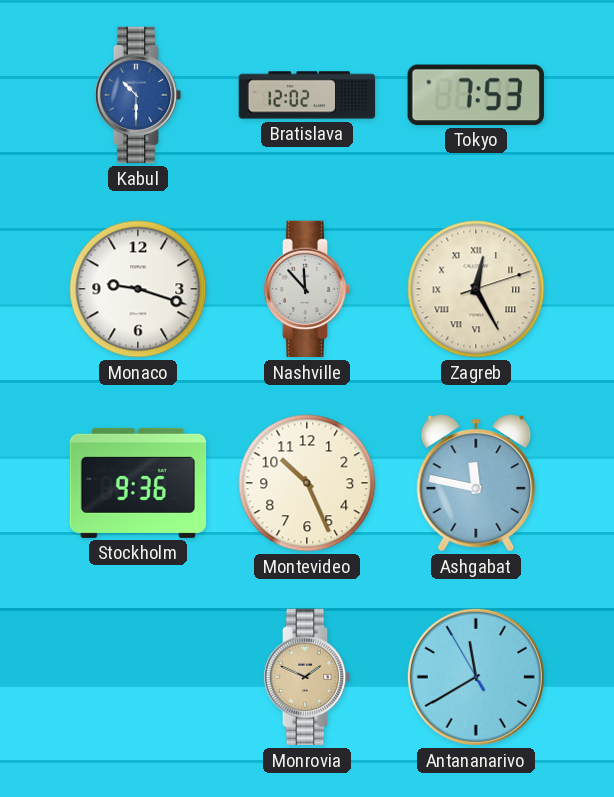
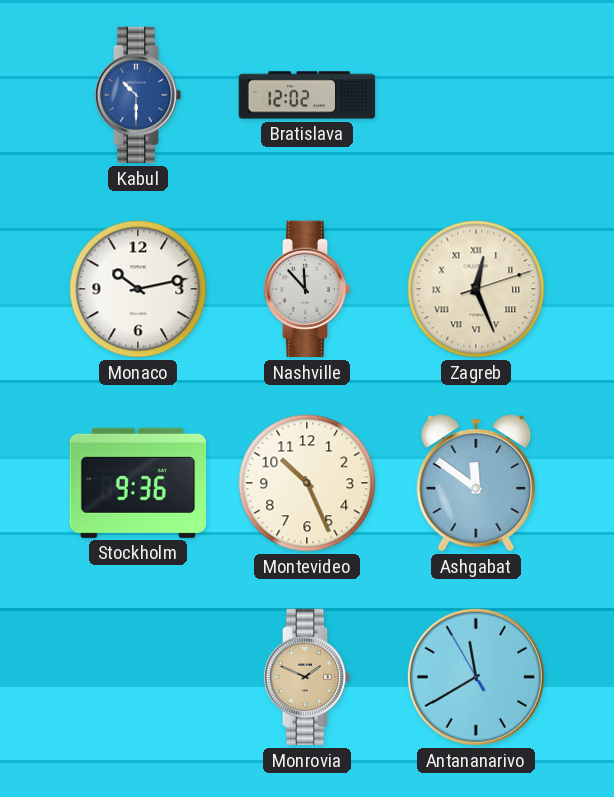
Tokyo: 7:53 -> none
Monaco: 9:18 -> 10:13
Zagreb: 12:25 -> 12:26
Ashgabat: 11:47 -> 11:51
